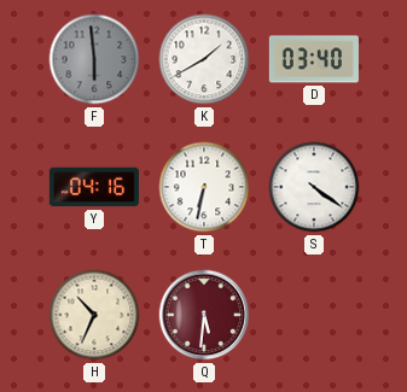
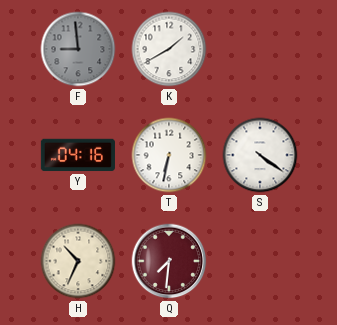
F: 5:59 -> 8:59
D: 03:40 -> none
Q: 5:31 -> 7:31
